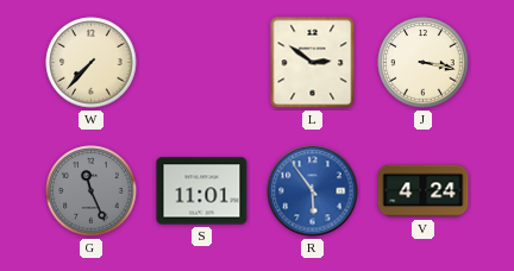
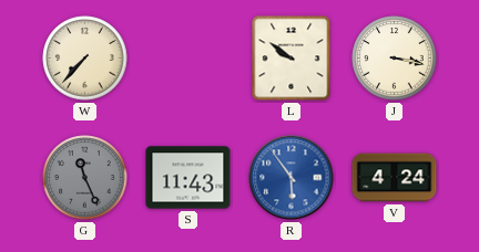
L: 2:51 -> 9:51
S: 11:01 -> 11:43
